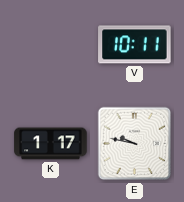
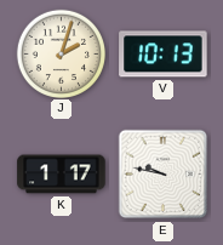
J: none -> 2:03
V: 10:11 -> 10:13
